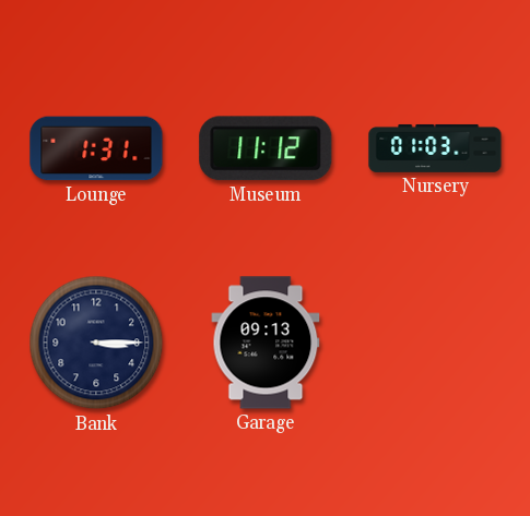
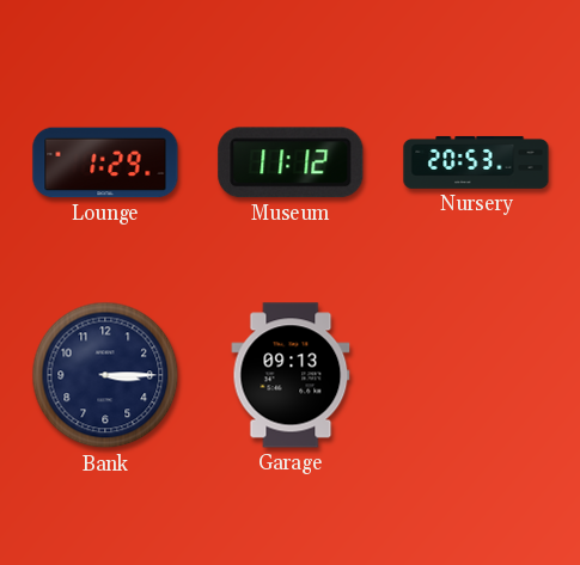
Lounge: 1:31 -> 1:29
Nursery: 01:03 -> 20:53
